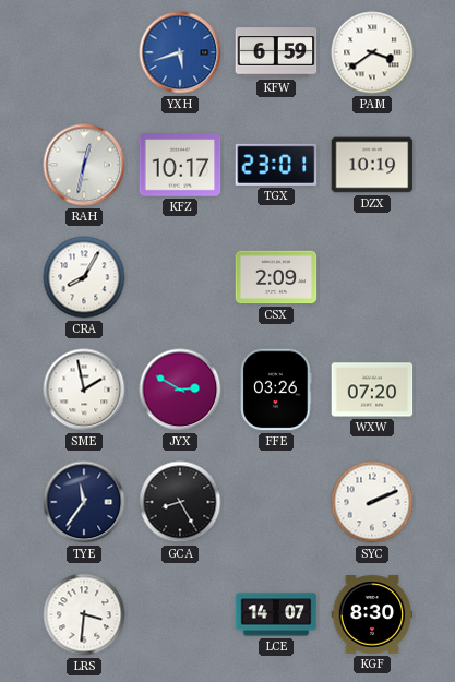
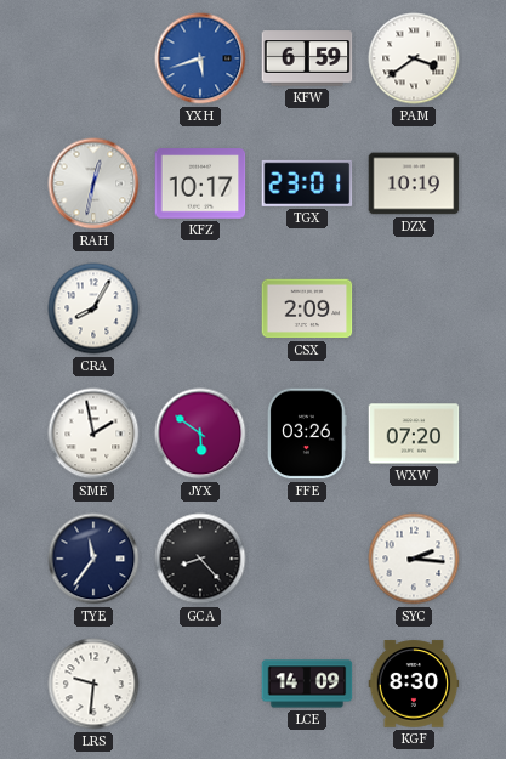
JYX: 2:50 -> 5:51
GCA: 8:25 -> 8:23
SYC: 2:11 -> 2:16
LRS: 3:31 -> 9:31
LCE: 14:07 -> 14:09
